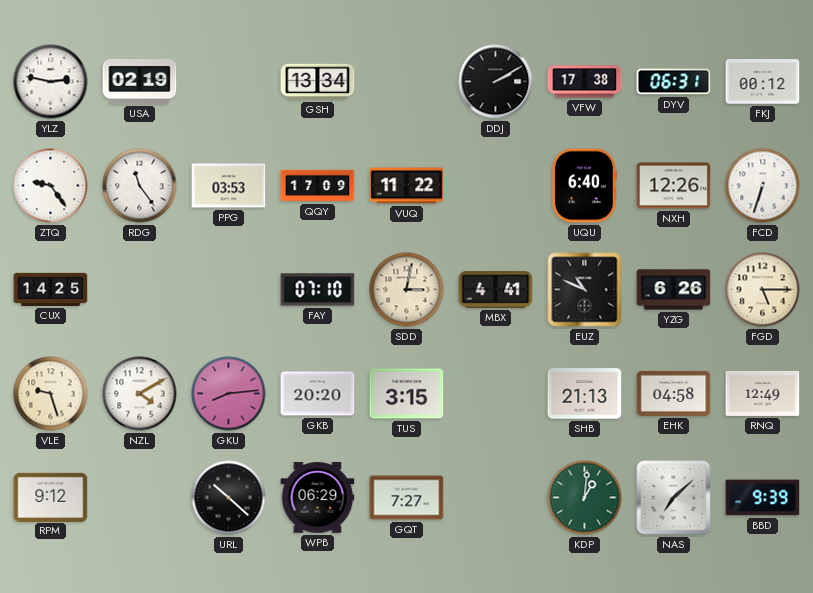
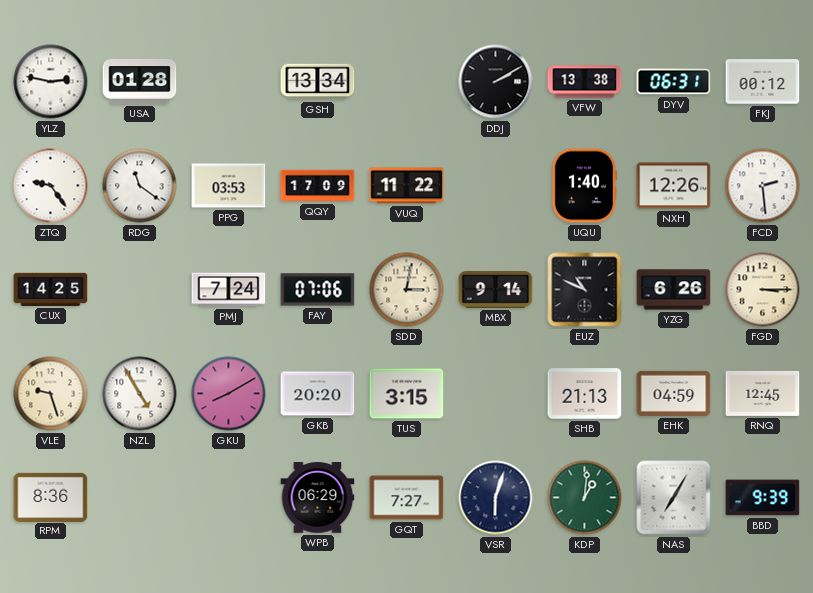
USA: 02:19 -> 01:28
VFW: 17:38 -> 13:38
RDG: 11:24 -> 11:21
UQU: 6:40 -> 1:40
FCD: 6:33 -> 2:29
PMJ: none -> 7:24
FAY: 07:10 -> 07:06
MBX: 4:41 -> 9:14
FGD: 5:15 -> 3:15
NZL: 4:10 -> 4:55
GKU: 8:14 -> 8:10
EHK: 04:58 -> 04:59
RNQ: 12:49 -> 12:45
RPM: 9:12 -> 8:36
URL: 10:22 -> none
VSR: none -> 6:03
NAS: 7:08 -> 7:05
